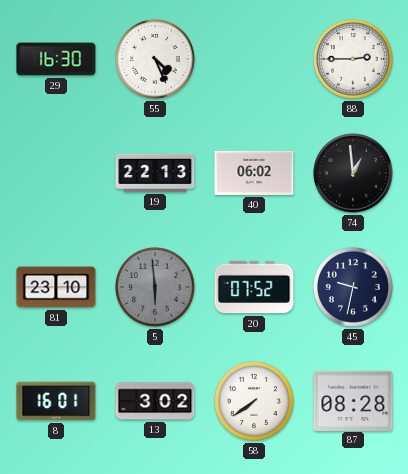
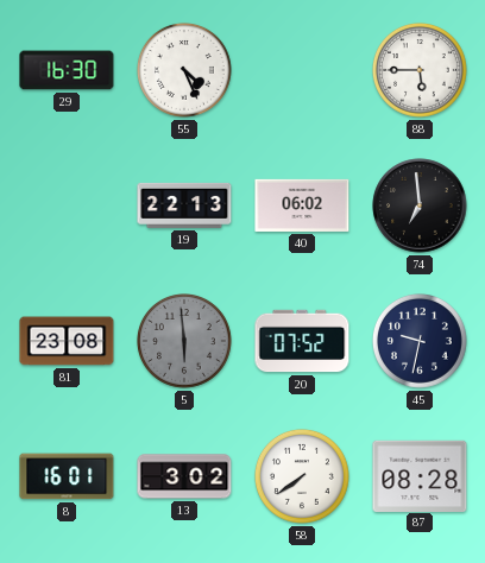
88: 2:45 -> 5:45
74: 12:59 -> 6:59
81: 23:10 -> 23:08
